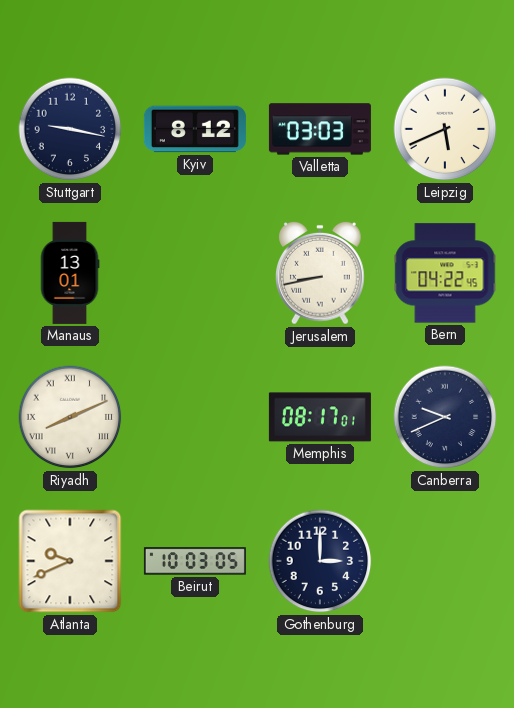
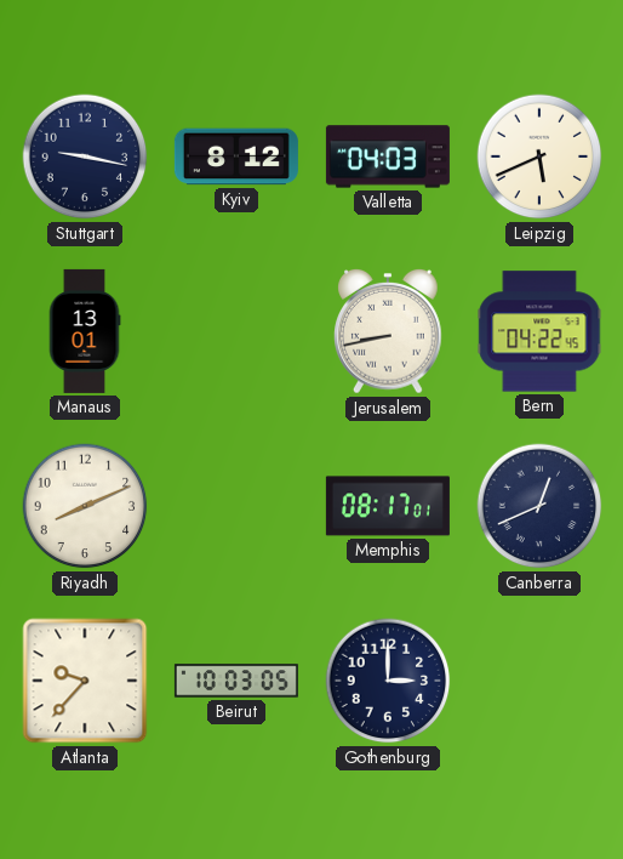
Valletta: 03:03 -> 04:03
Riyadh numerals: Roman -> Arabic
Canberra: 9:41 -> 12:41
Atlanta: 9:41 -> 9:37
